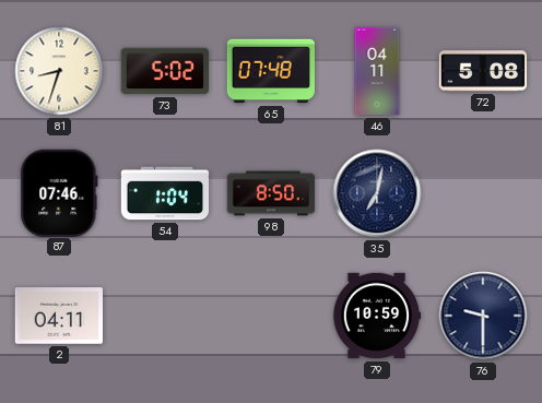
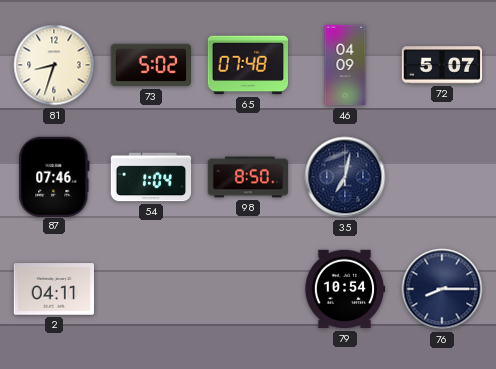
46: 04:11 -> 04:09
72: 5:08 -> 5:07
79: 10:59 -> 10:54
76: 9:30 -> 8:15
